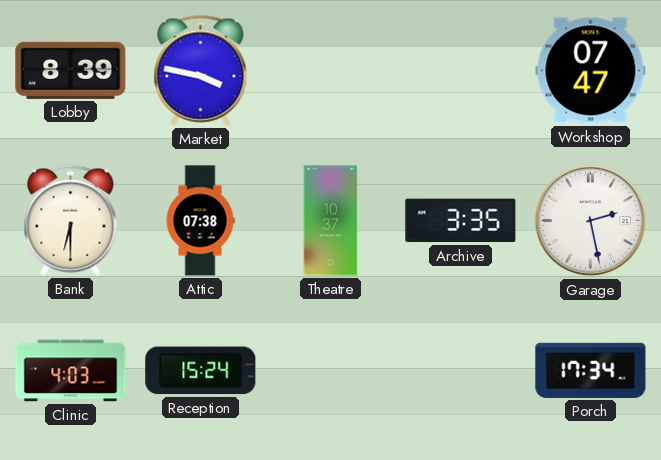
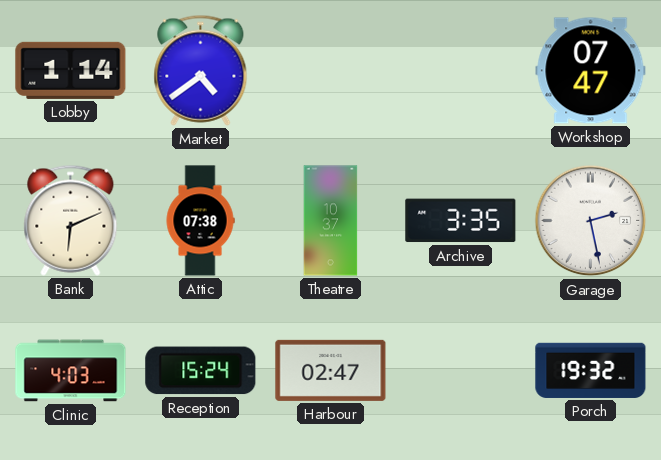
Lobby: 8:39 -> 1:14
Market: 3:47 -> 4:39
Bank: 6:30 -> 6:11
Harbour: none -> 02:47
Porch: 17:34 -> 19:32
